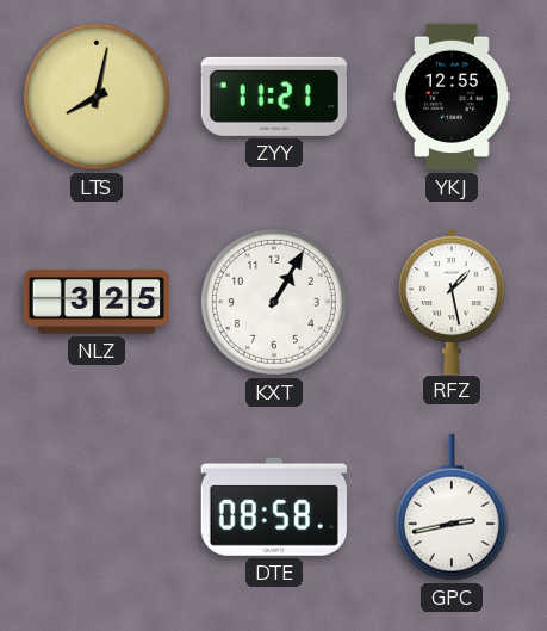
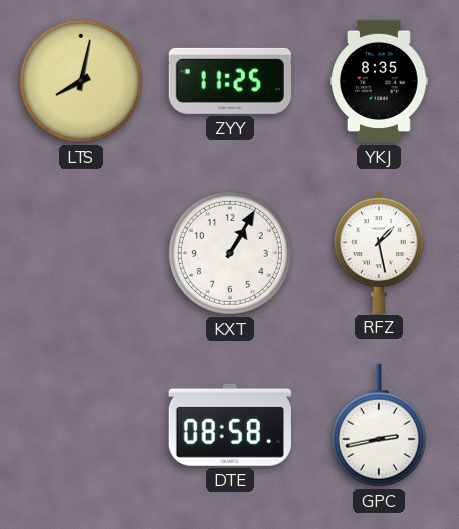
ZYY: 11:21 -> 11:25
YKJ: 12:55 -> 8:35
NLZ: 3:25 -> none
